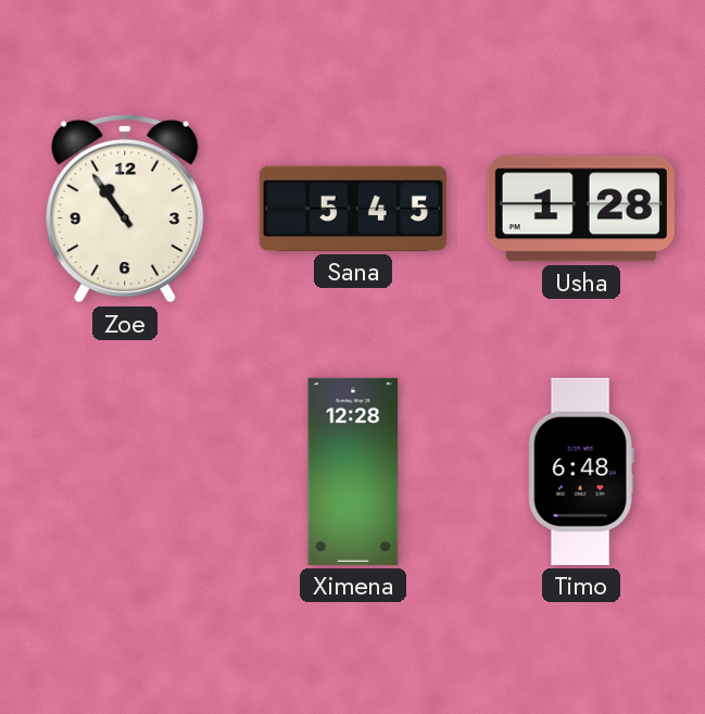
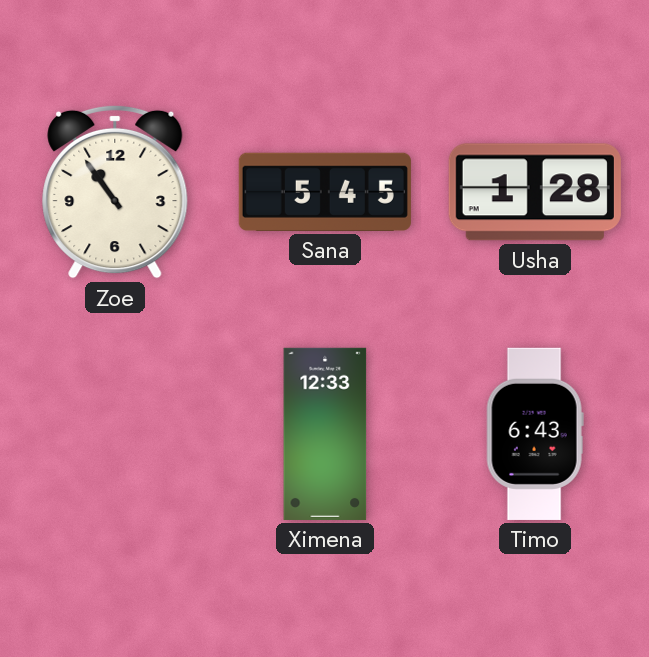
Ximena: 12:28 -> 12:33
Timo: 6:48 -> 6:43
